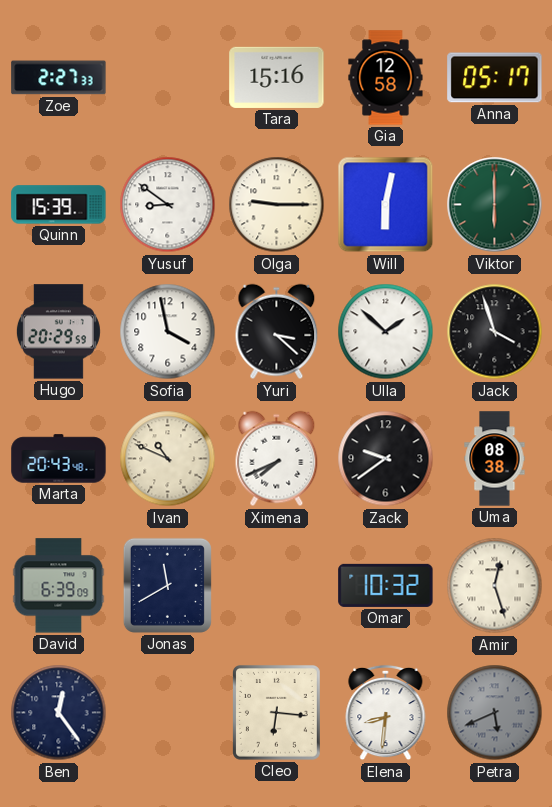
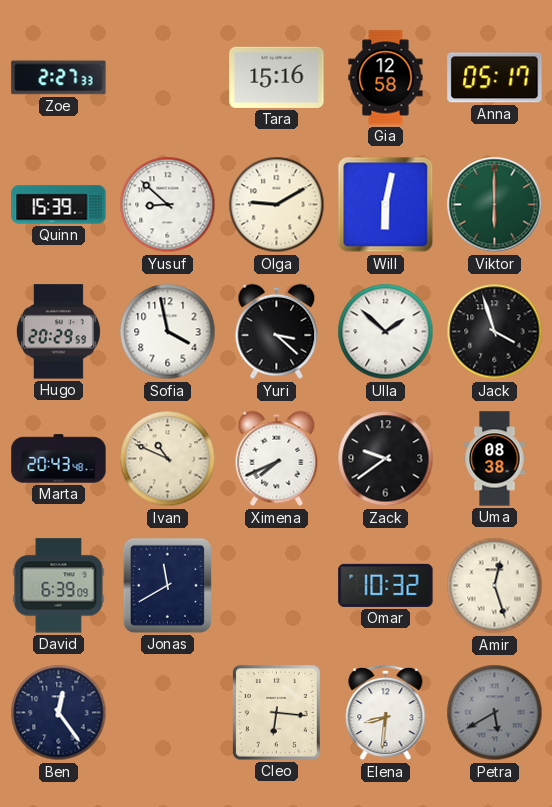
Yusuf: 8:51 -> 8:52
Olga: 9:15 -> 9:10
Petra: 5:41 -> 5:40
